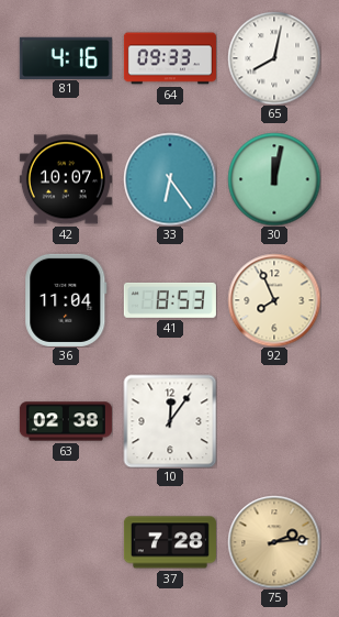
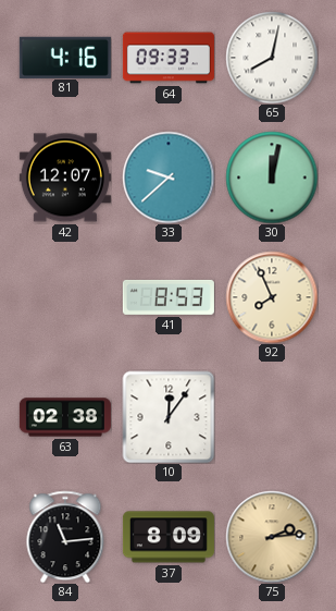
42: 10:07 -> 12:07
33: 6:24 -> 9:38
36: 11:04 -> none
84: none -> 11:14
37: 7:28 -> 8:09
